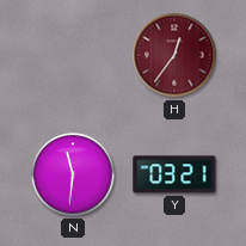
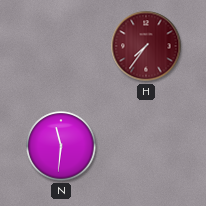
H: 12:36 -> 7:36
Y: 03:21 -> none
